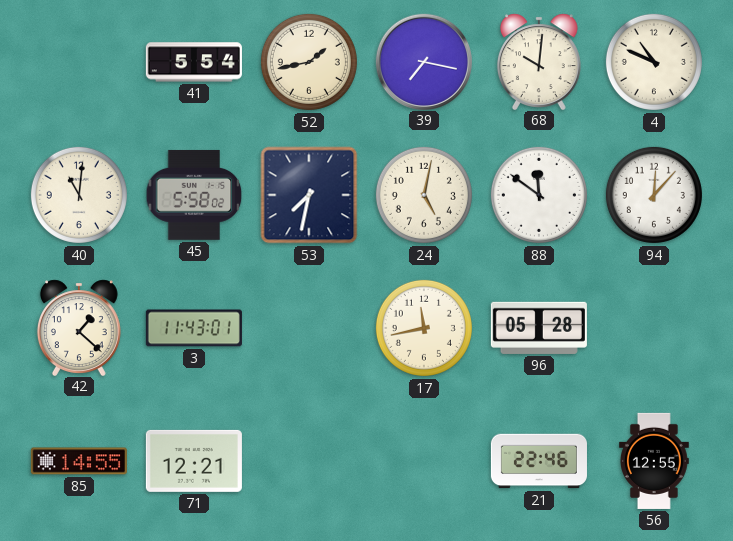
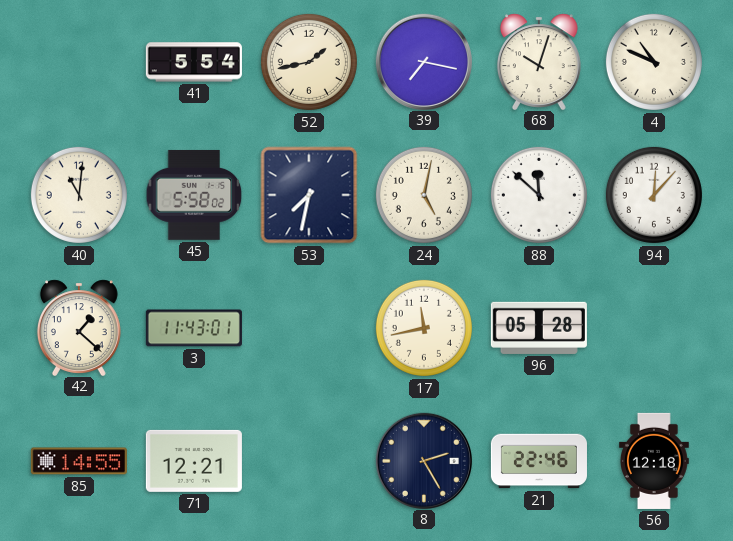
68: 10:01 -> 10:03
88: 11:51 -> 11:52
8: none -> 2:25
56: 12:55 -> 12:18
